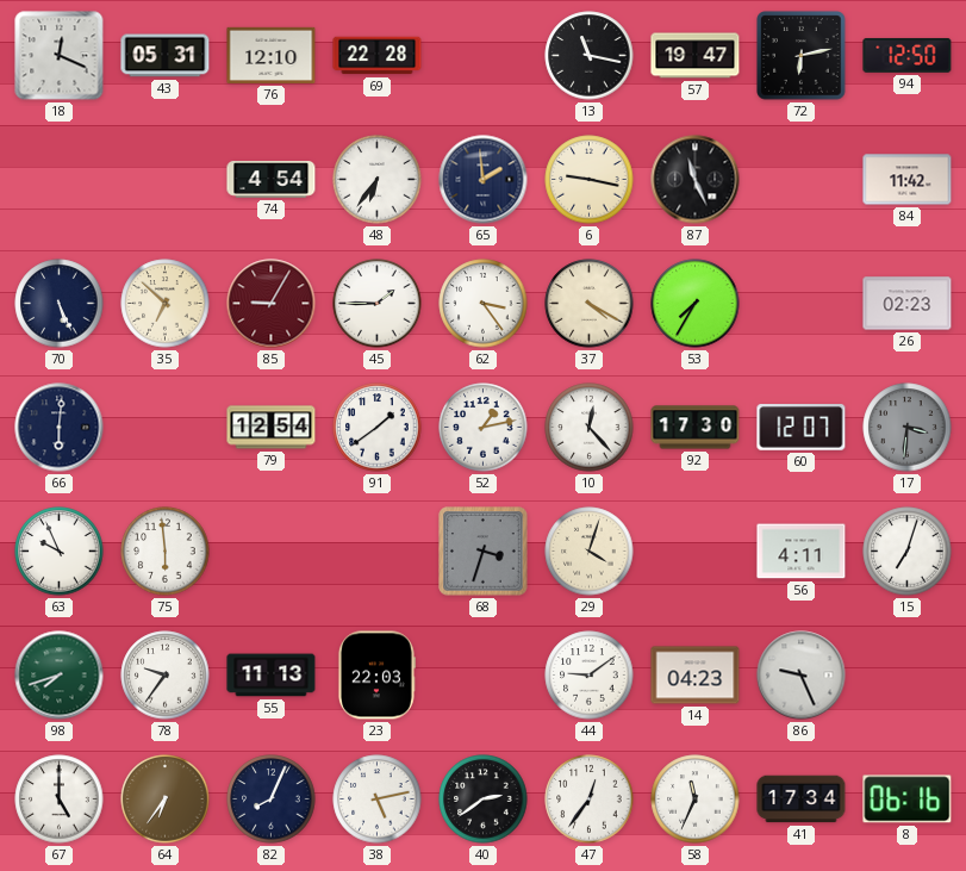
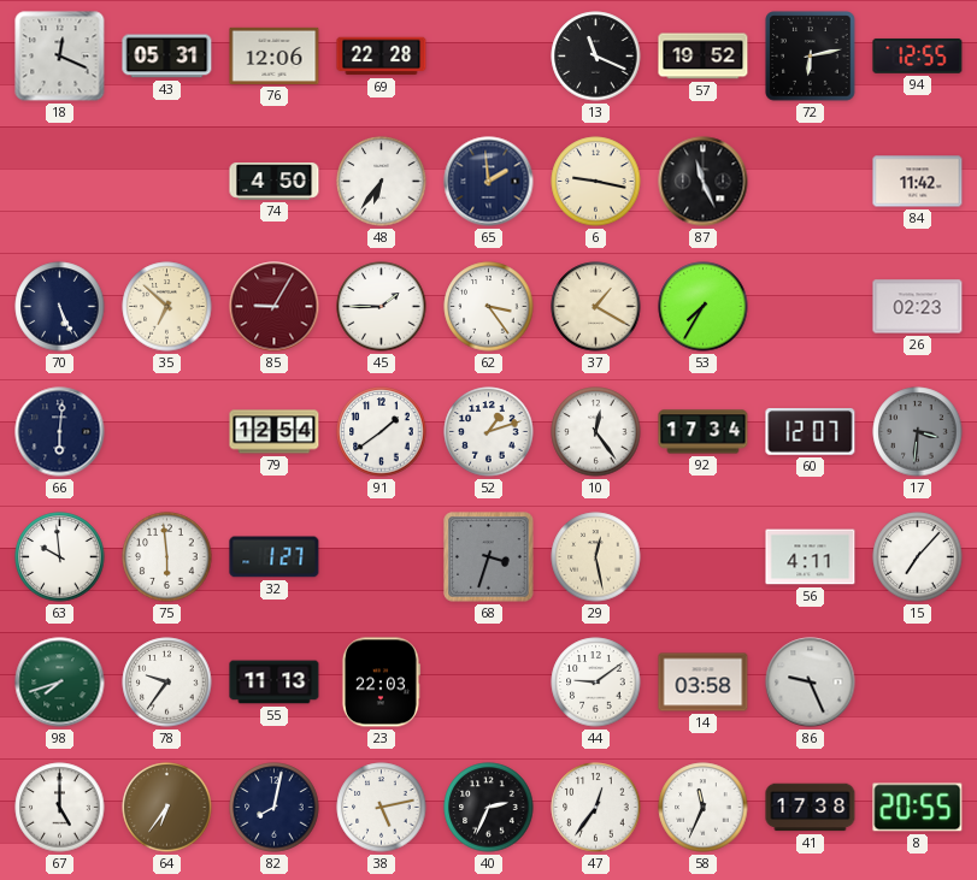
76: 12:10 -> 12:06
13: 11:17 -> 11:19
57: 19:47 -> 19:52
94: 12:50 -> 12:55
74: 4:54 -> 4:50
37: 4:20 -> 1:20
52: 1:13 -> 1:12
10: 12:23 -> 12:24
92: 17:30 -> 17:34
63: 9:56 -> 9:59
32: none -> 1:27
29: 4:03 -> 12:28
15: 7:03 -> 7:07
14: 04:23 -> 03:58
82: 8:04 -> 8:02
40: 2:39 -> 2:34
41: 17:34 -> 17:38
8: 06:16 -> 20:55
